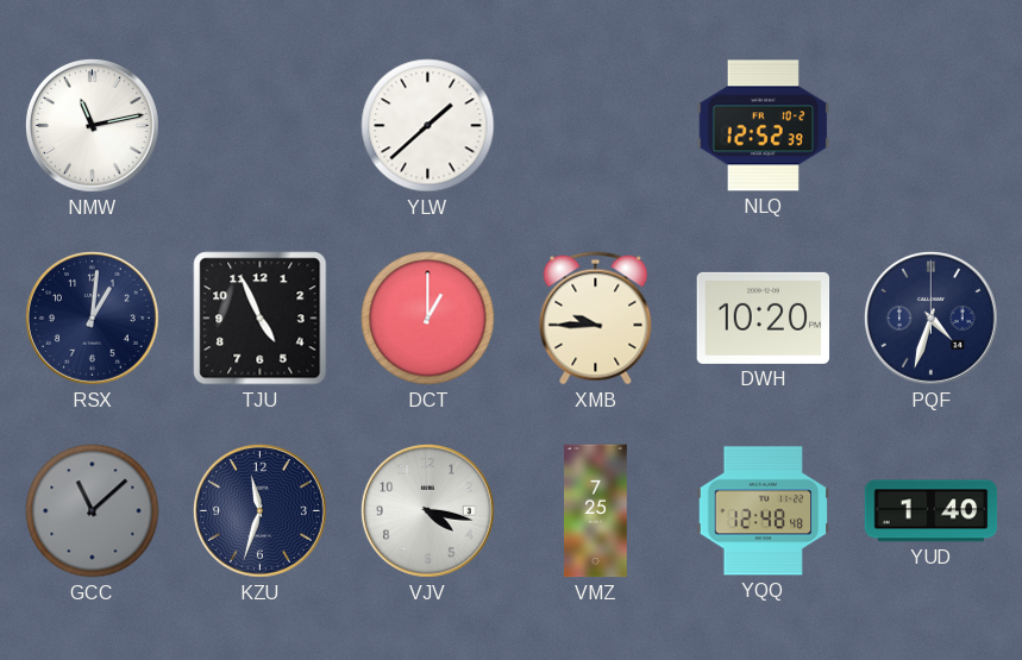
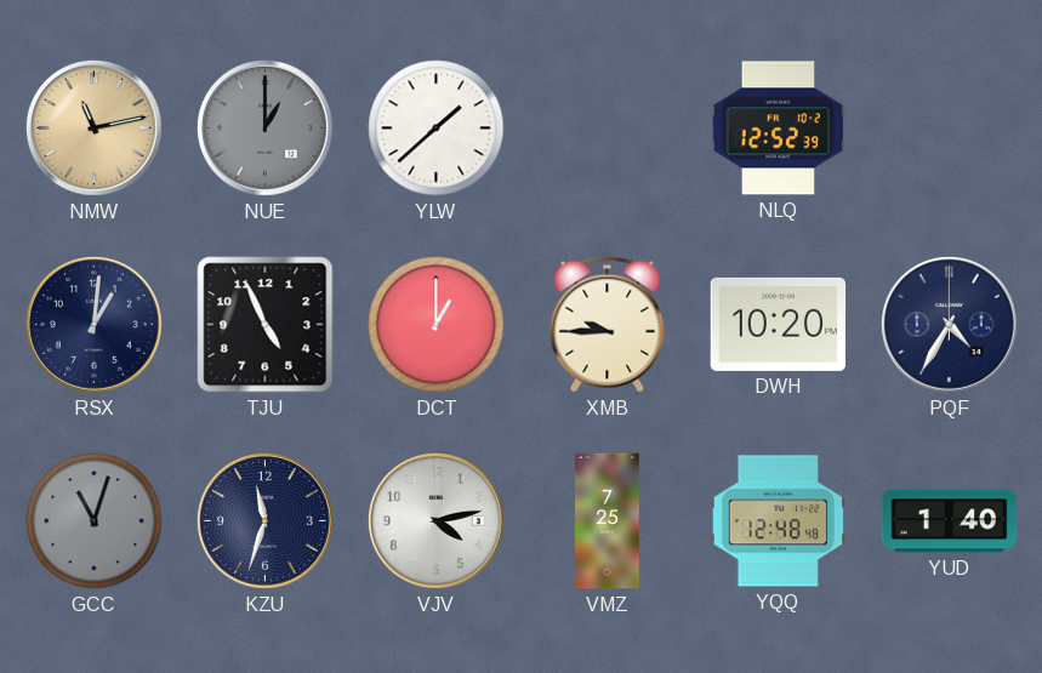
NMW dial: white -> champagne
NUE: none -> 1:00
PQF: 4:33 -> 4:35
GCC: 11:08 -> 11:03
VJV: 4:17 -> 4:13
